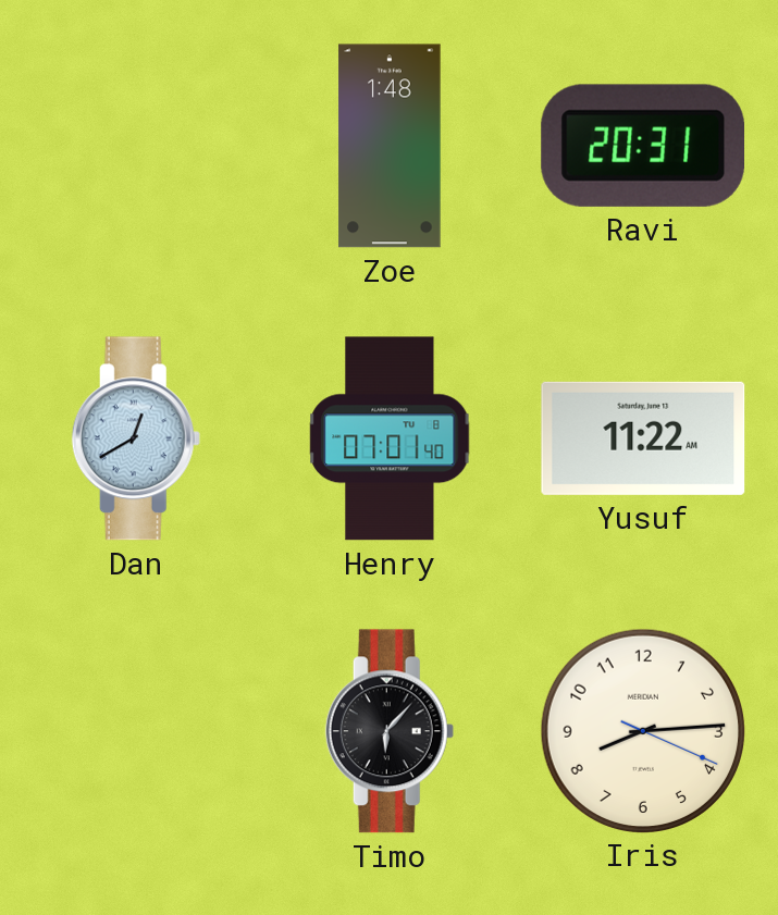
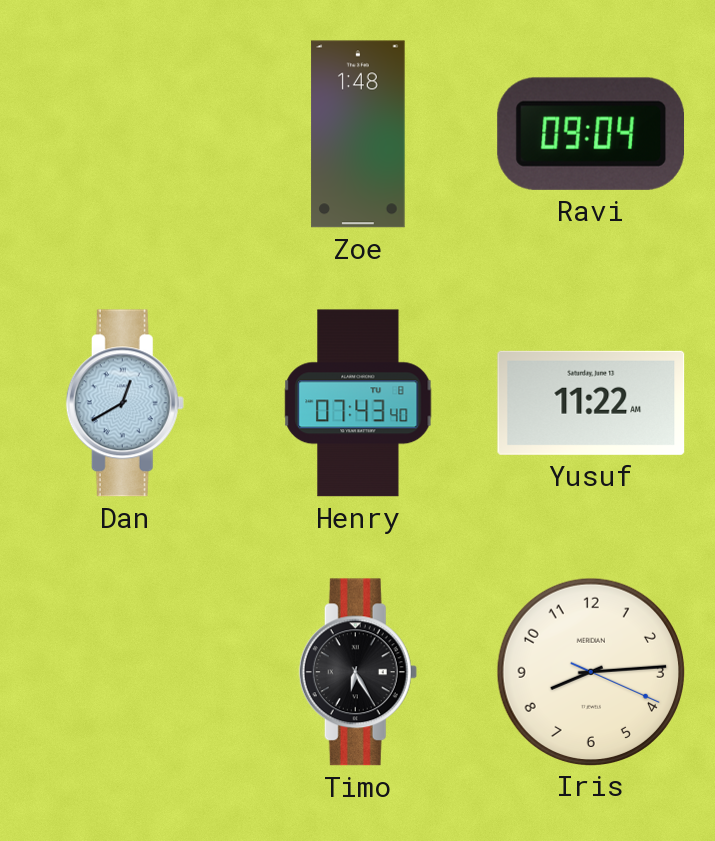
Ravi: 20:31 -> 09:04
Henry: 07:01 -> 07:43
Timo: 6:07 -> 6:25
